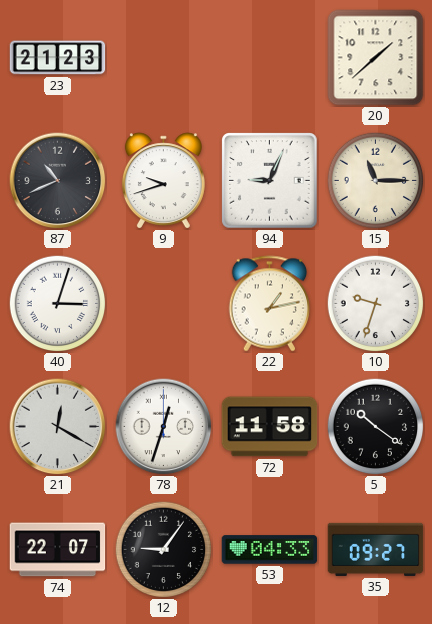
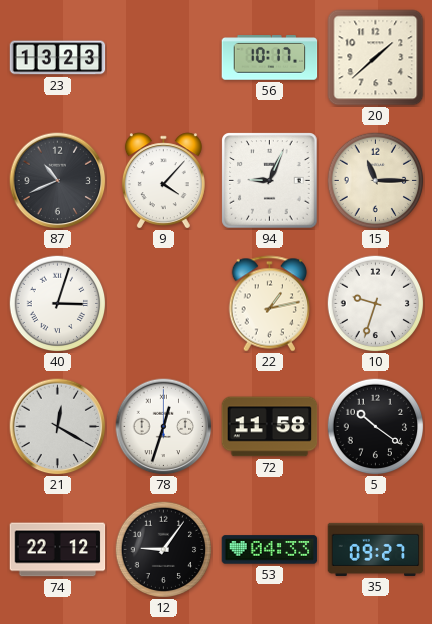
23: 21:23 -> 13:23
56: none -> 10:17
9: 9:42 -> 4:07
74: 22:07 -> 22:12
